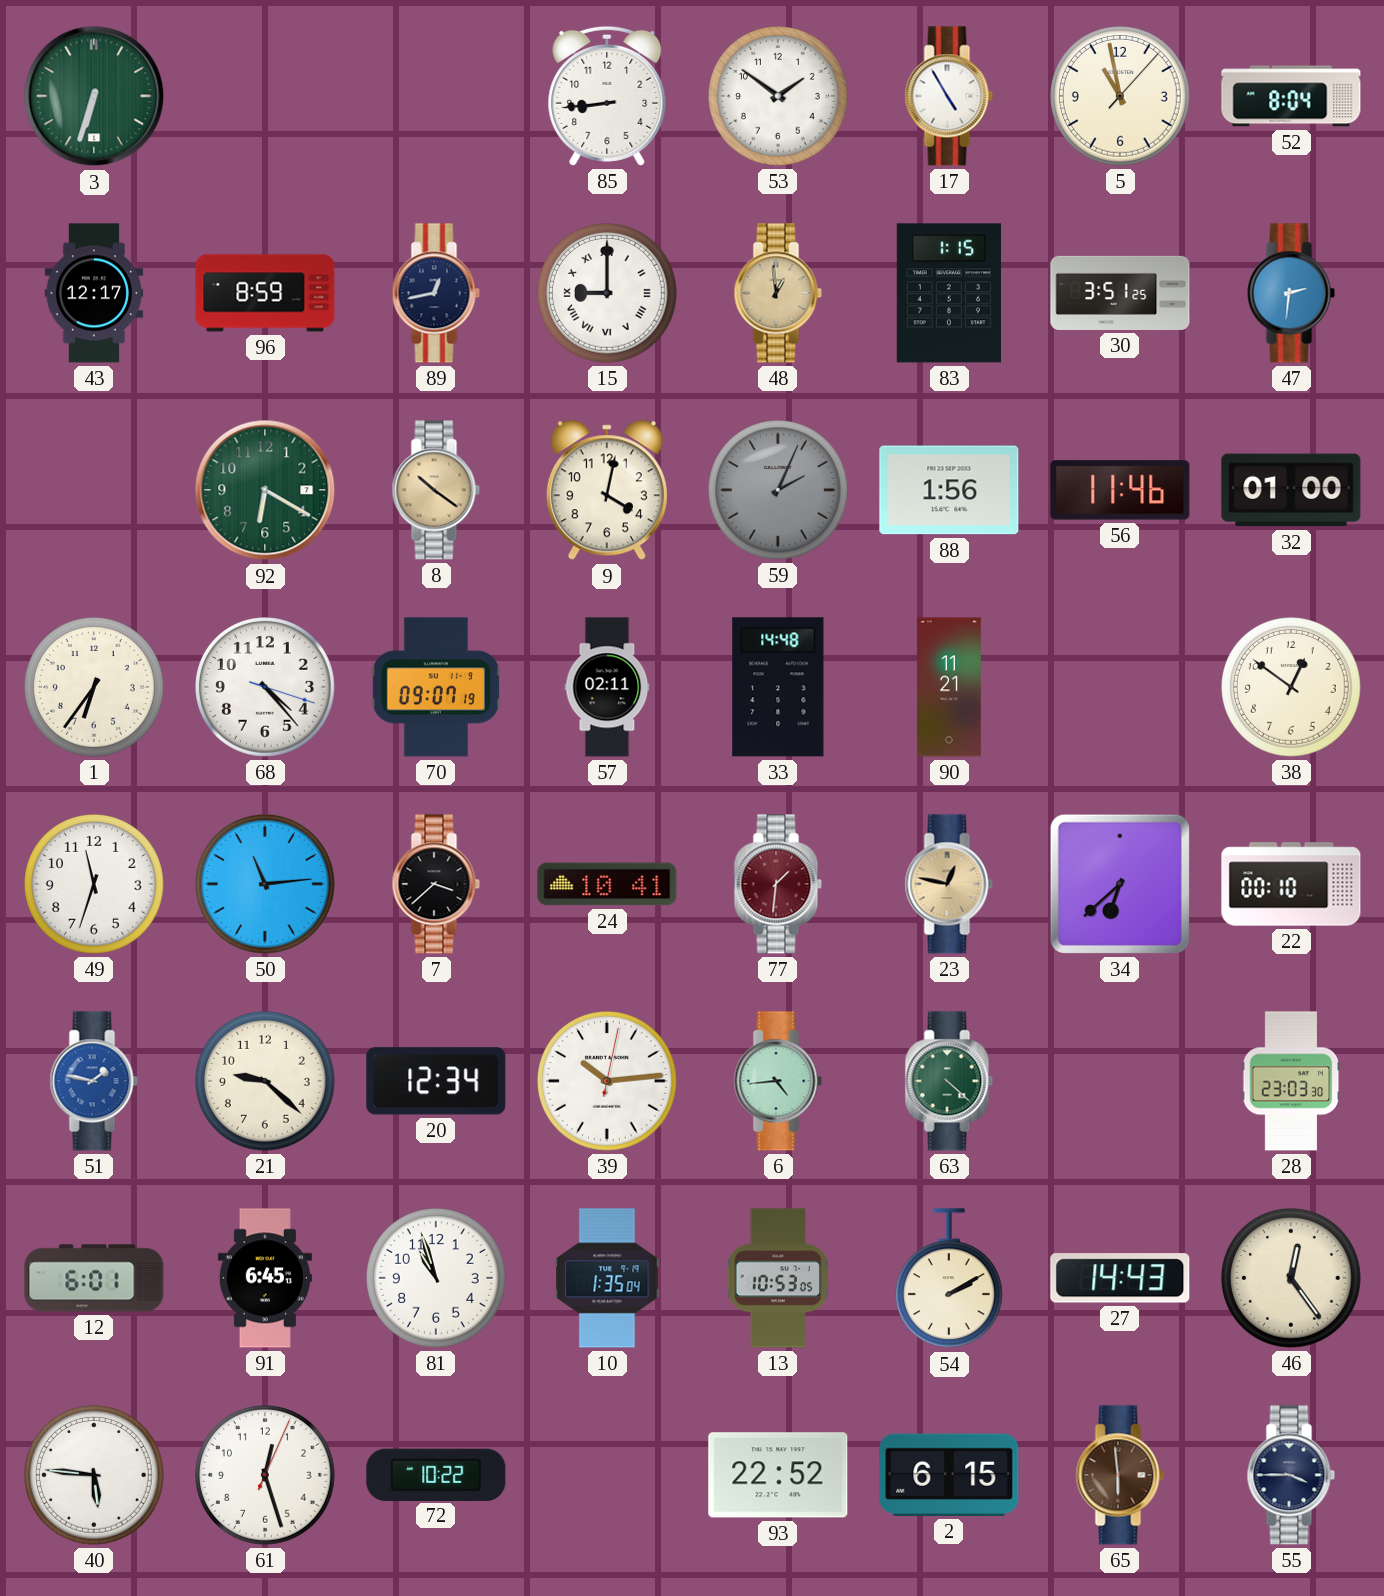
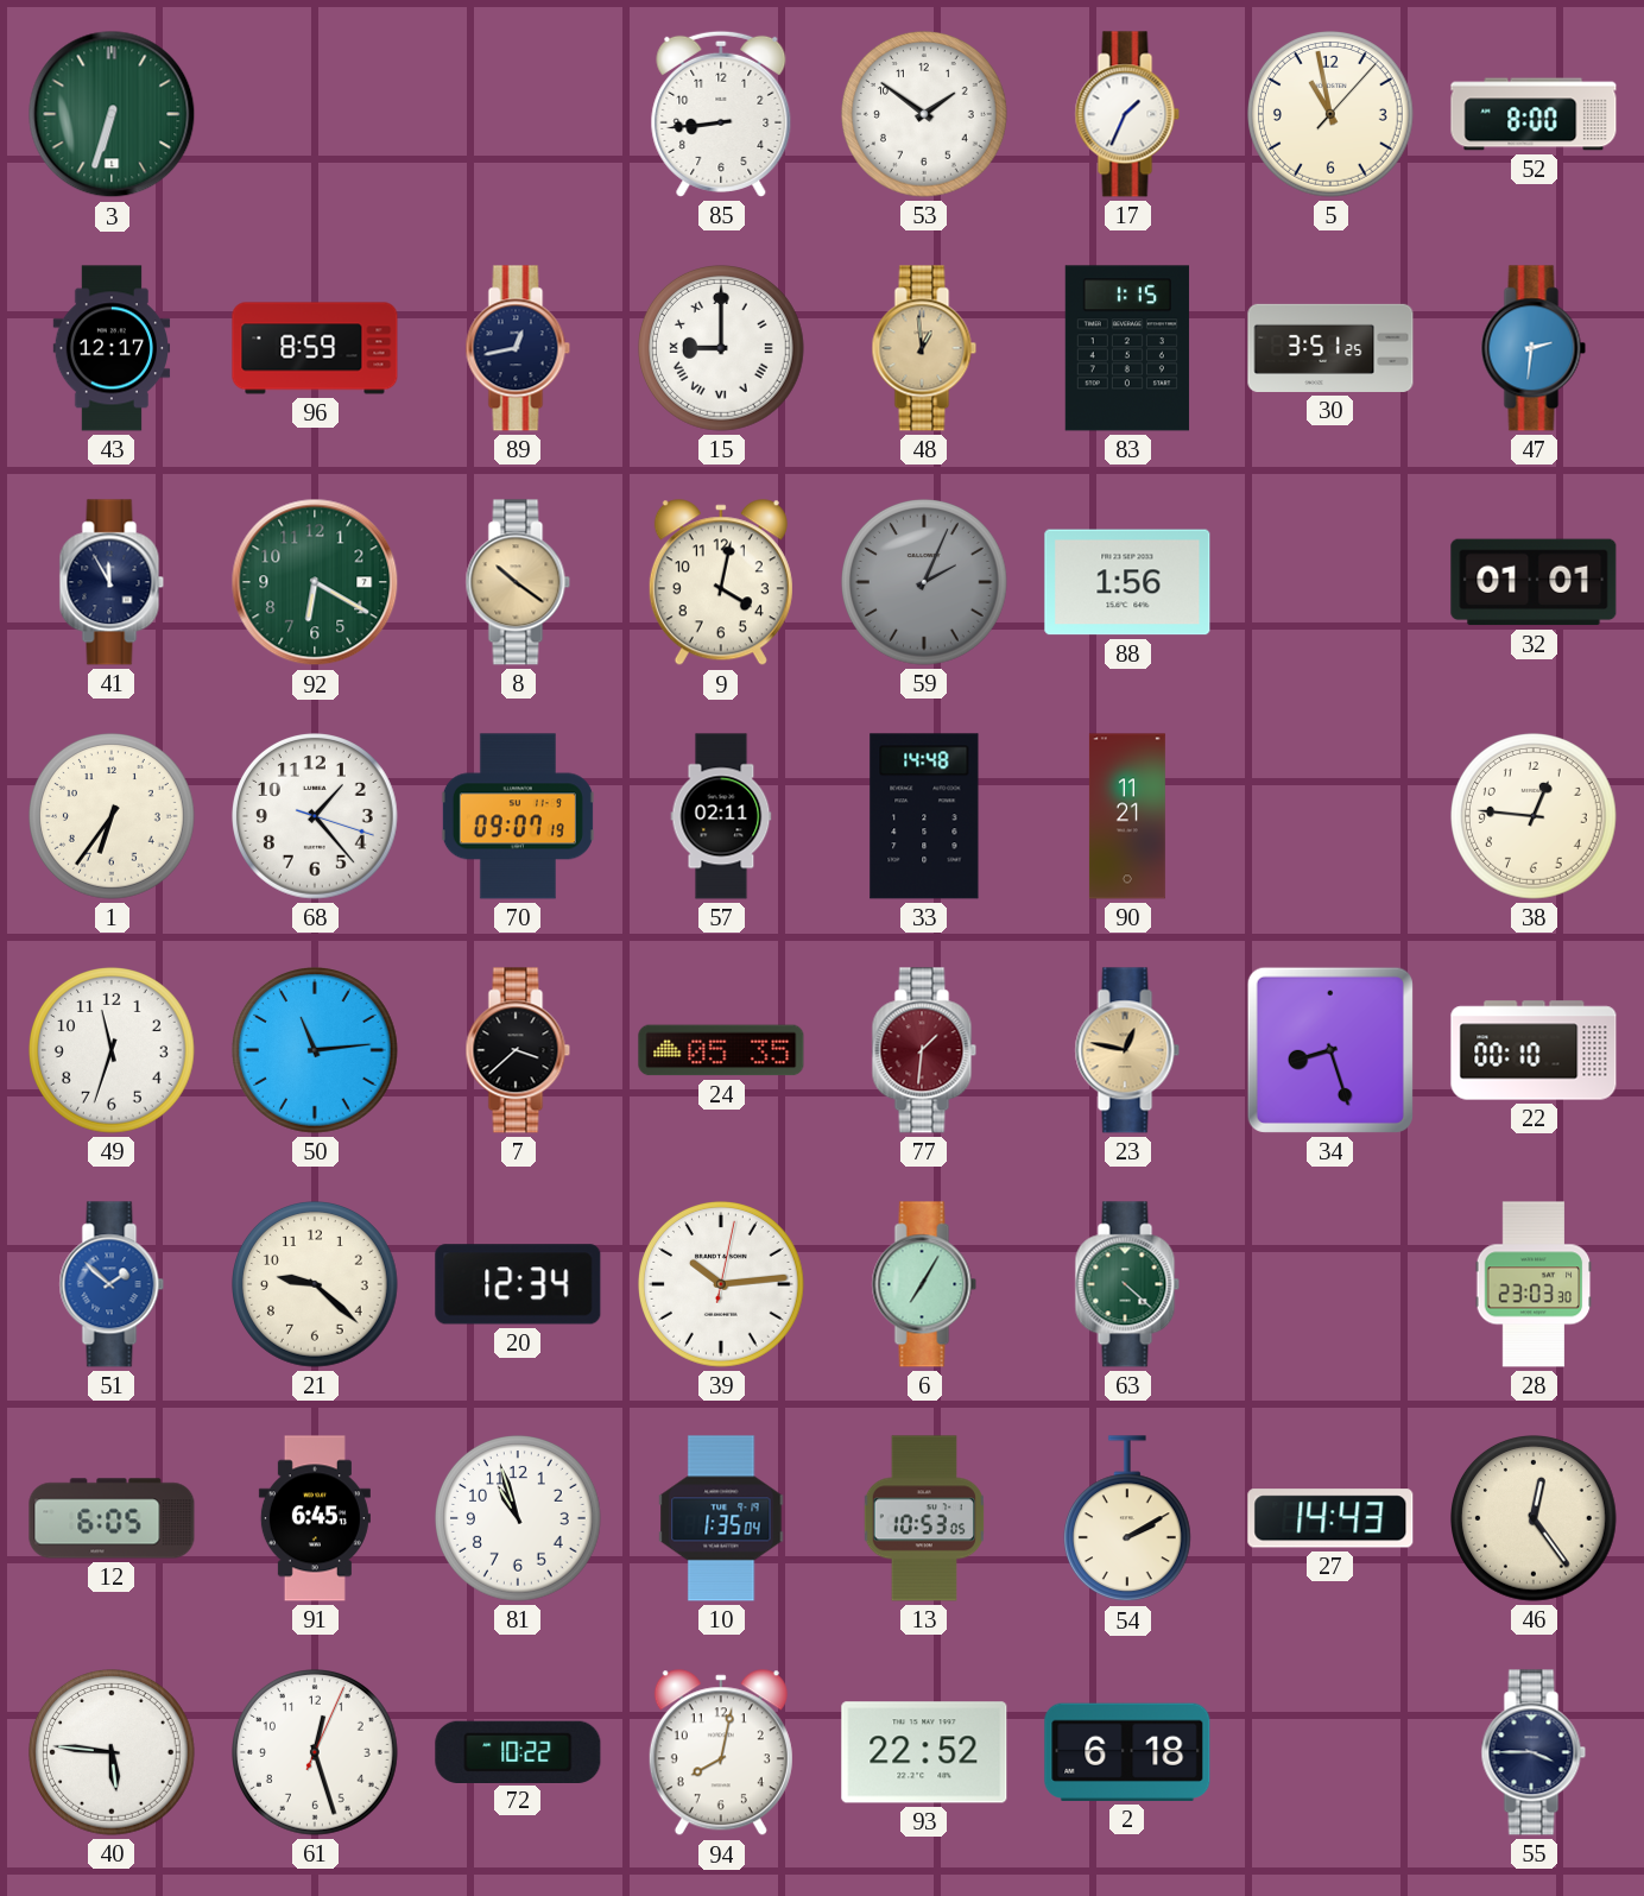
17: 4:55 -> 1:34
52: 8:04 -> 8:00
41: none -> 11:55
56: 11:46 -> none
32: 01:00 -> 01:01
68: 4:23 -> 1:23
38: 12:51 -> 12:46
24: 10:41 -> 05:35
34: 6:38 -> 8:27
51: 1:47 -> 1:52
6: 4:44 -> 7:05
12: 6:01 -> 6:05
94: none -> 8:02
2: 6:15 -> 6:18
65: 5:59 -> none
